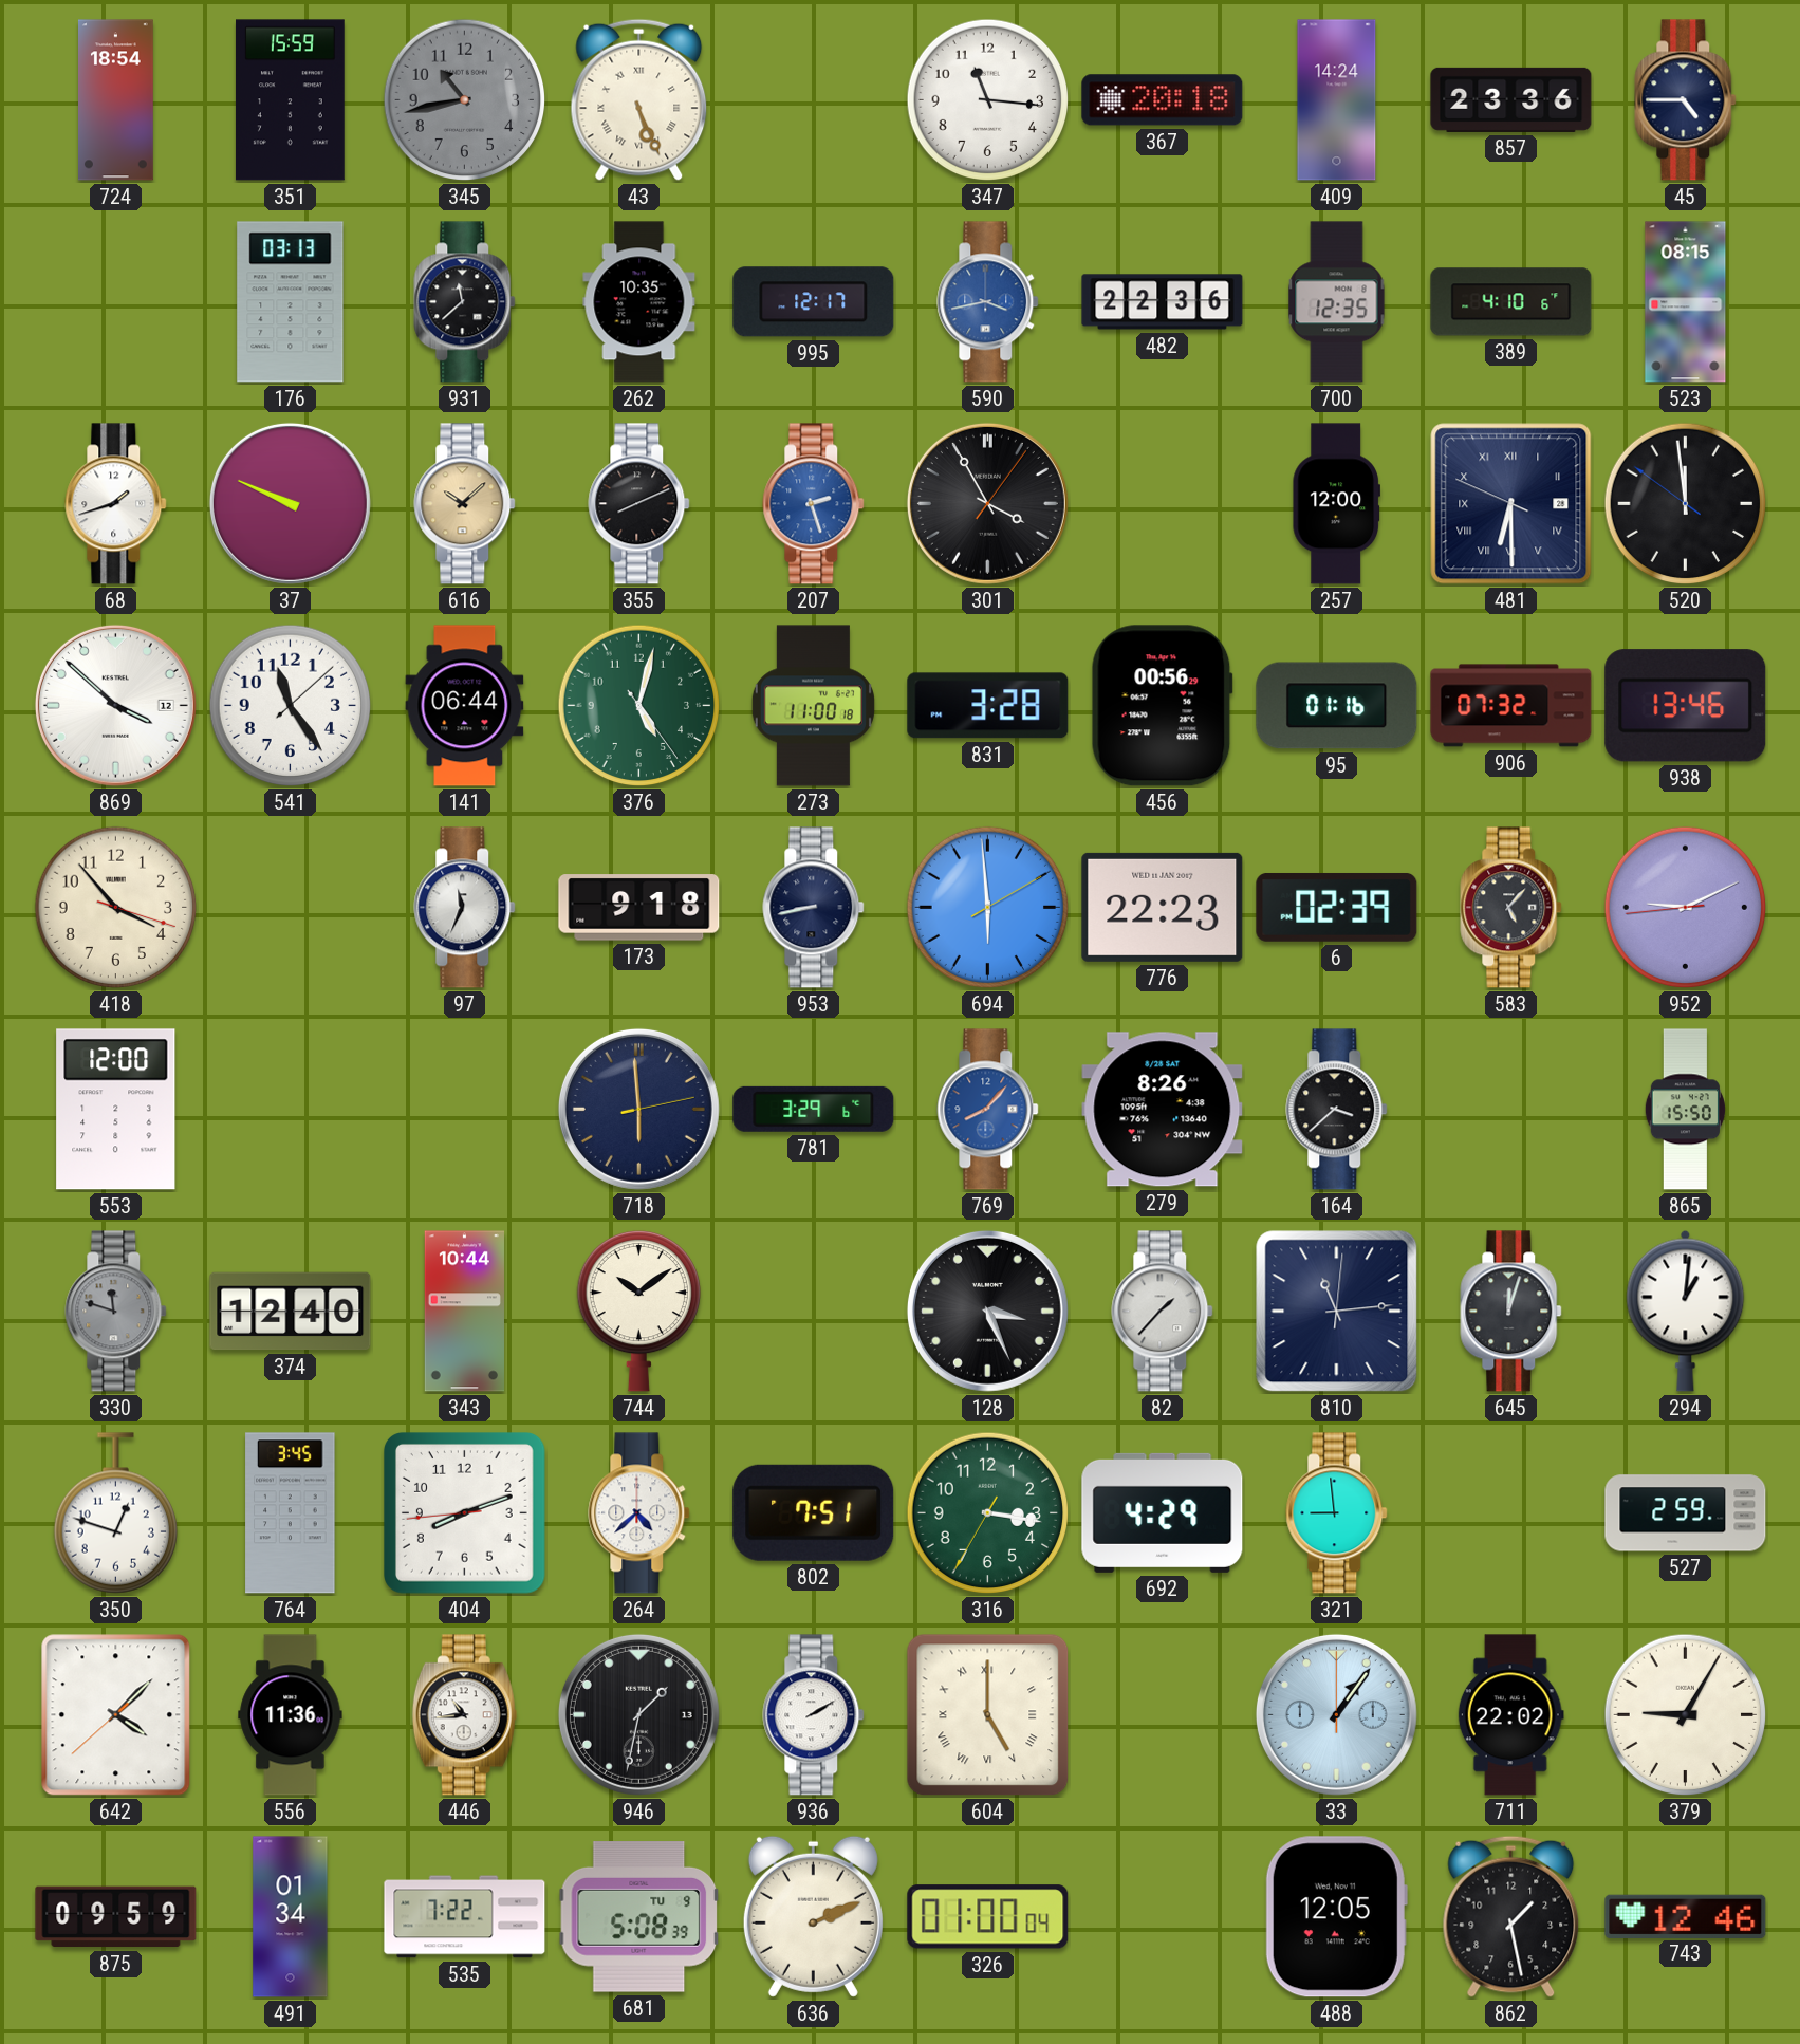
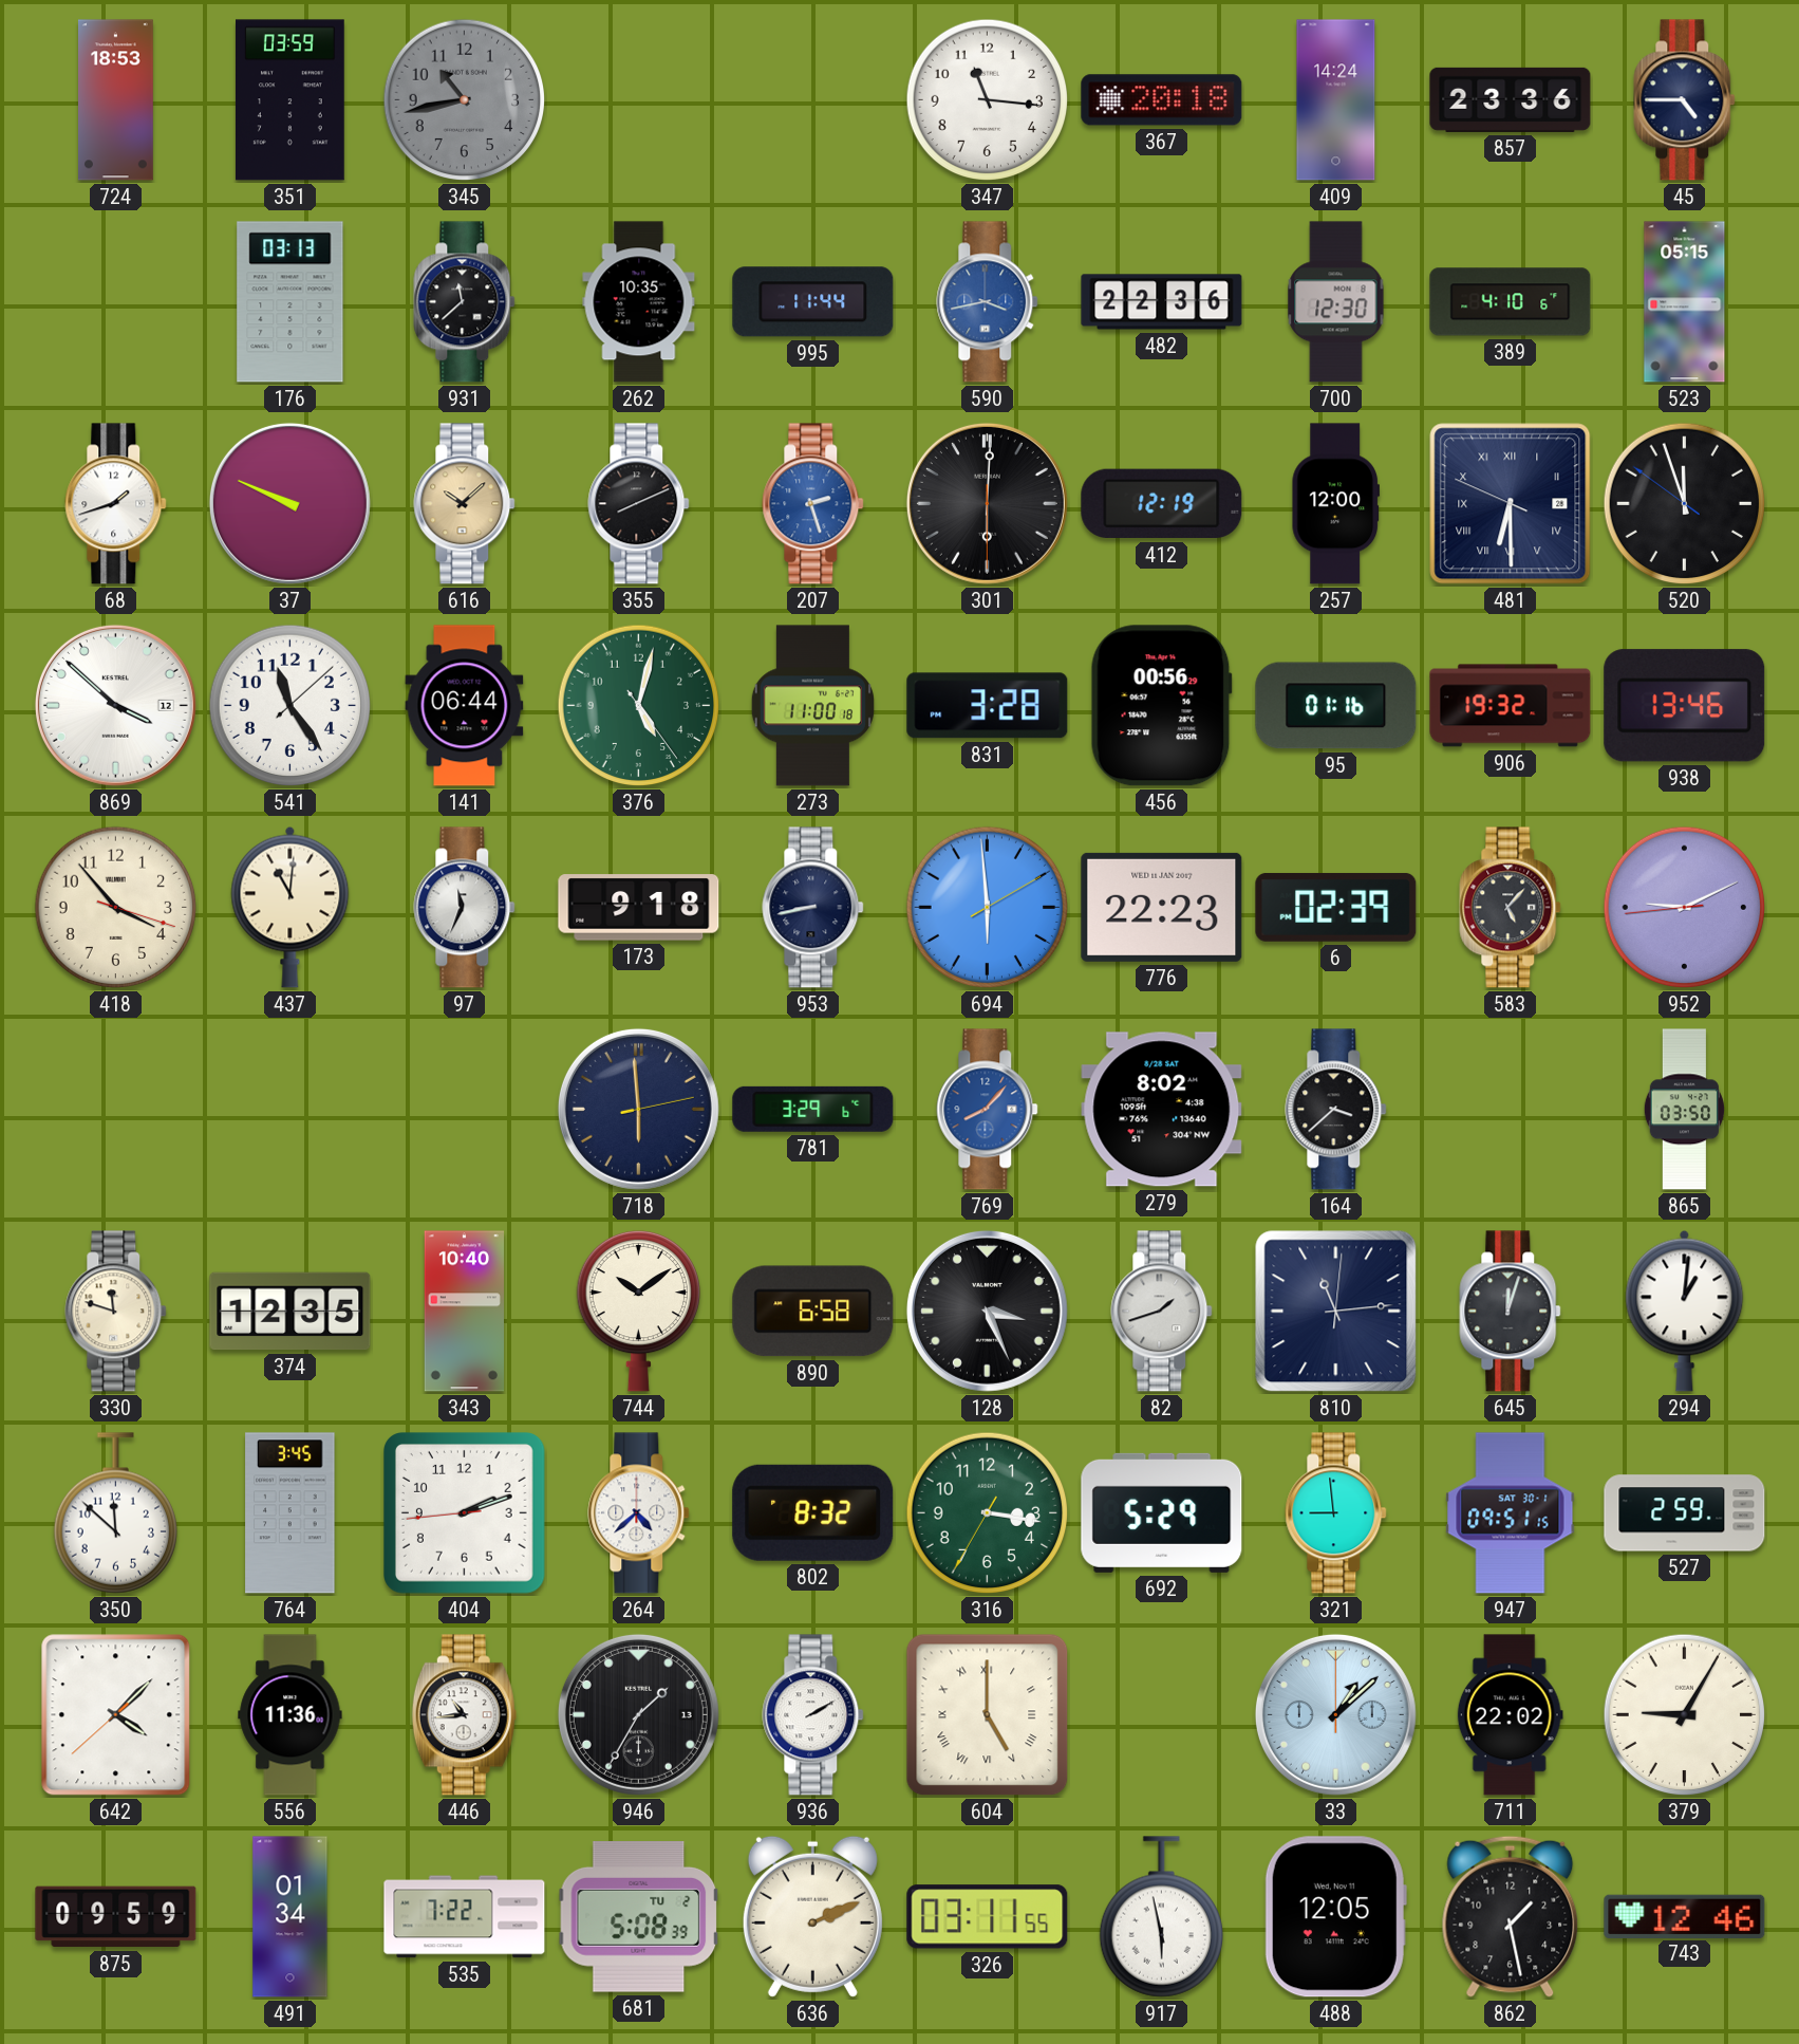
724: 18:54 -> 18:53
351: 15:59 -> 03:59
43: 5:26 -> none
995: 12:17 -> 11:44
700: 12:35 -> 12:30
523: 08:15 -> 05:15
301: 3:55 -> 6:00
412: none -> 12:19
520: 11:58 -> 11:56
906: 07:32 -> 19:32
437: none -> 11:01
553: 12:00 -> none
279: 8:26 -> 8:02
865: 15:50 -> 03:50
330 dial: grey -> cream
374: 12:40 -> 12:35
343: 10:44 -> 10:40
890: none -> 6:58
82: 1:37 -> 1:42
350: 12:48 -> 11:52
404: 8:11 -> 2:11
802: 7:51 -> 8:32
692: 4:29 -> 5:29
947: none -> 09:51
946: 1:32 -> 1:35
33: 1:06 -> 1:08
681 date: TU 9 -> TU 2
326: 01:00 -> 03:11
917: none -> 5:58
